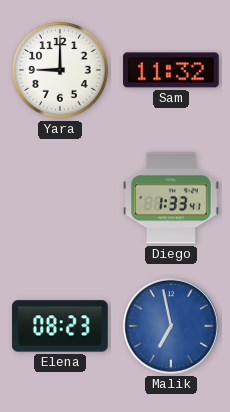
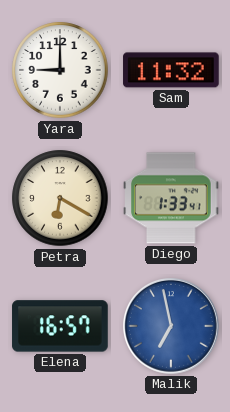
Petra: none -> 6:20
Elena: 08:23 -> 16:57
